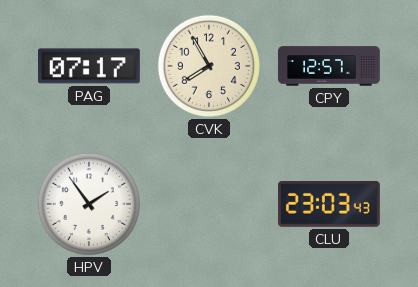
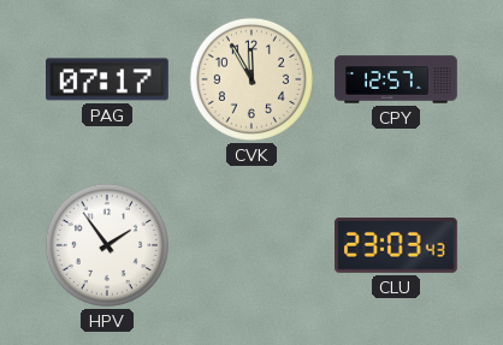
CVK: 7:55 -> 11:55
